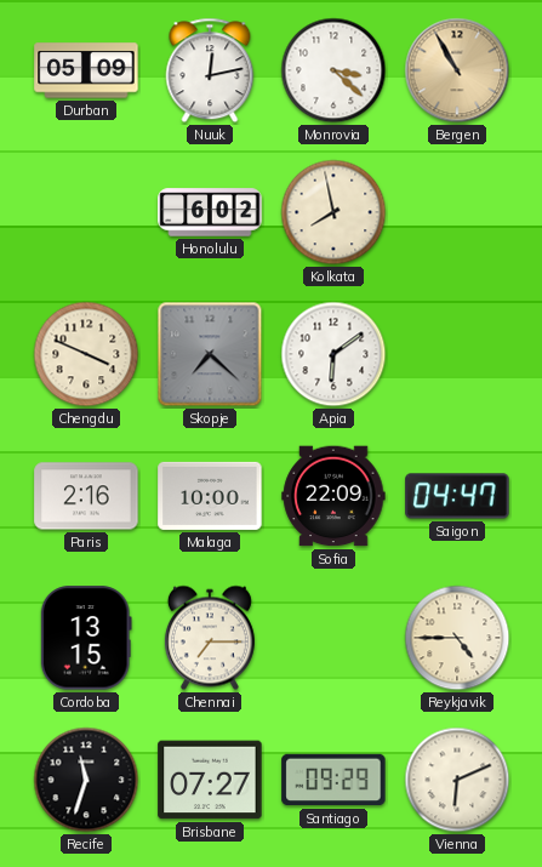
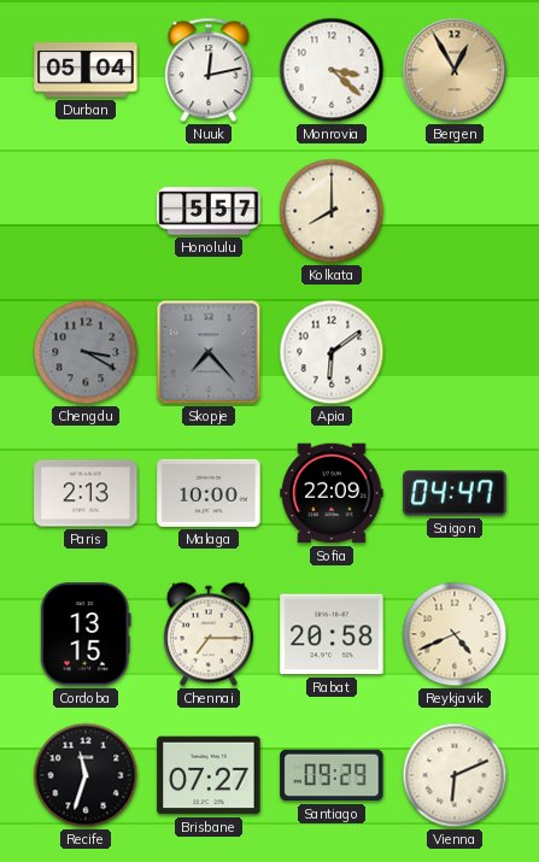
Durban: 05:09 -> 05:04
Bergen: 10:55 -> 12:55
Honolulu: 6:02 -> 5:57
Kolkata: 7:58 -> 8:00
Chengdu: 3:49 -> 3:20
Chengdu dial: cream -> grey
Skopje: 7:22 -> 7:23
Paris: 2:16 -> 2:13
Rabat: none -> 20:58
Reykjavik: 4:45 -> 4:41
